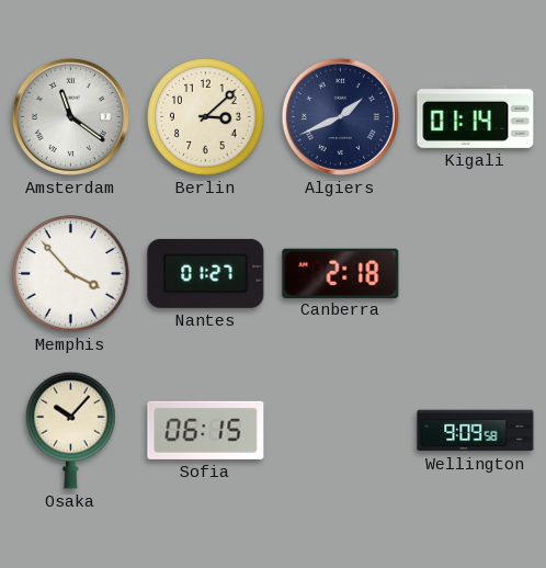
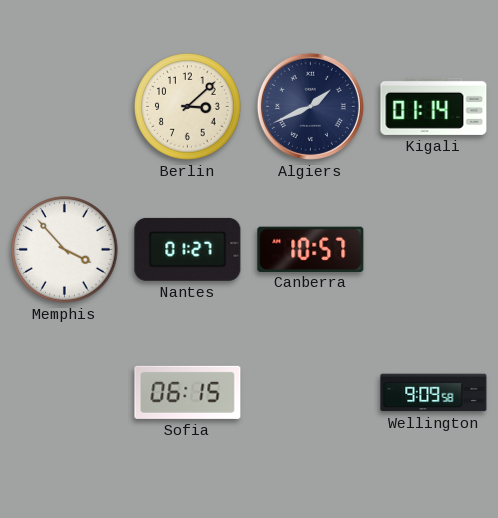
Amsterdam: 11:21 -> none
Canberra: 2:18 -> 10:57
Osaka: 10:07 -> none
